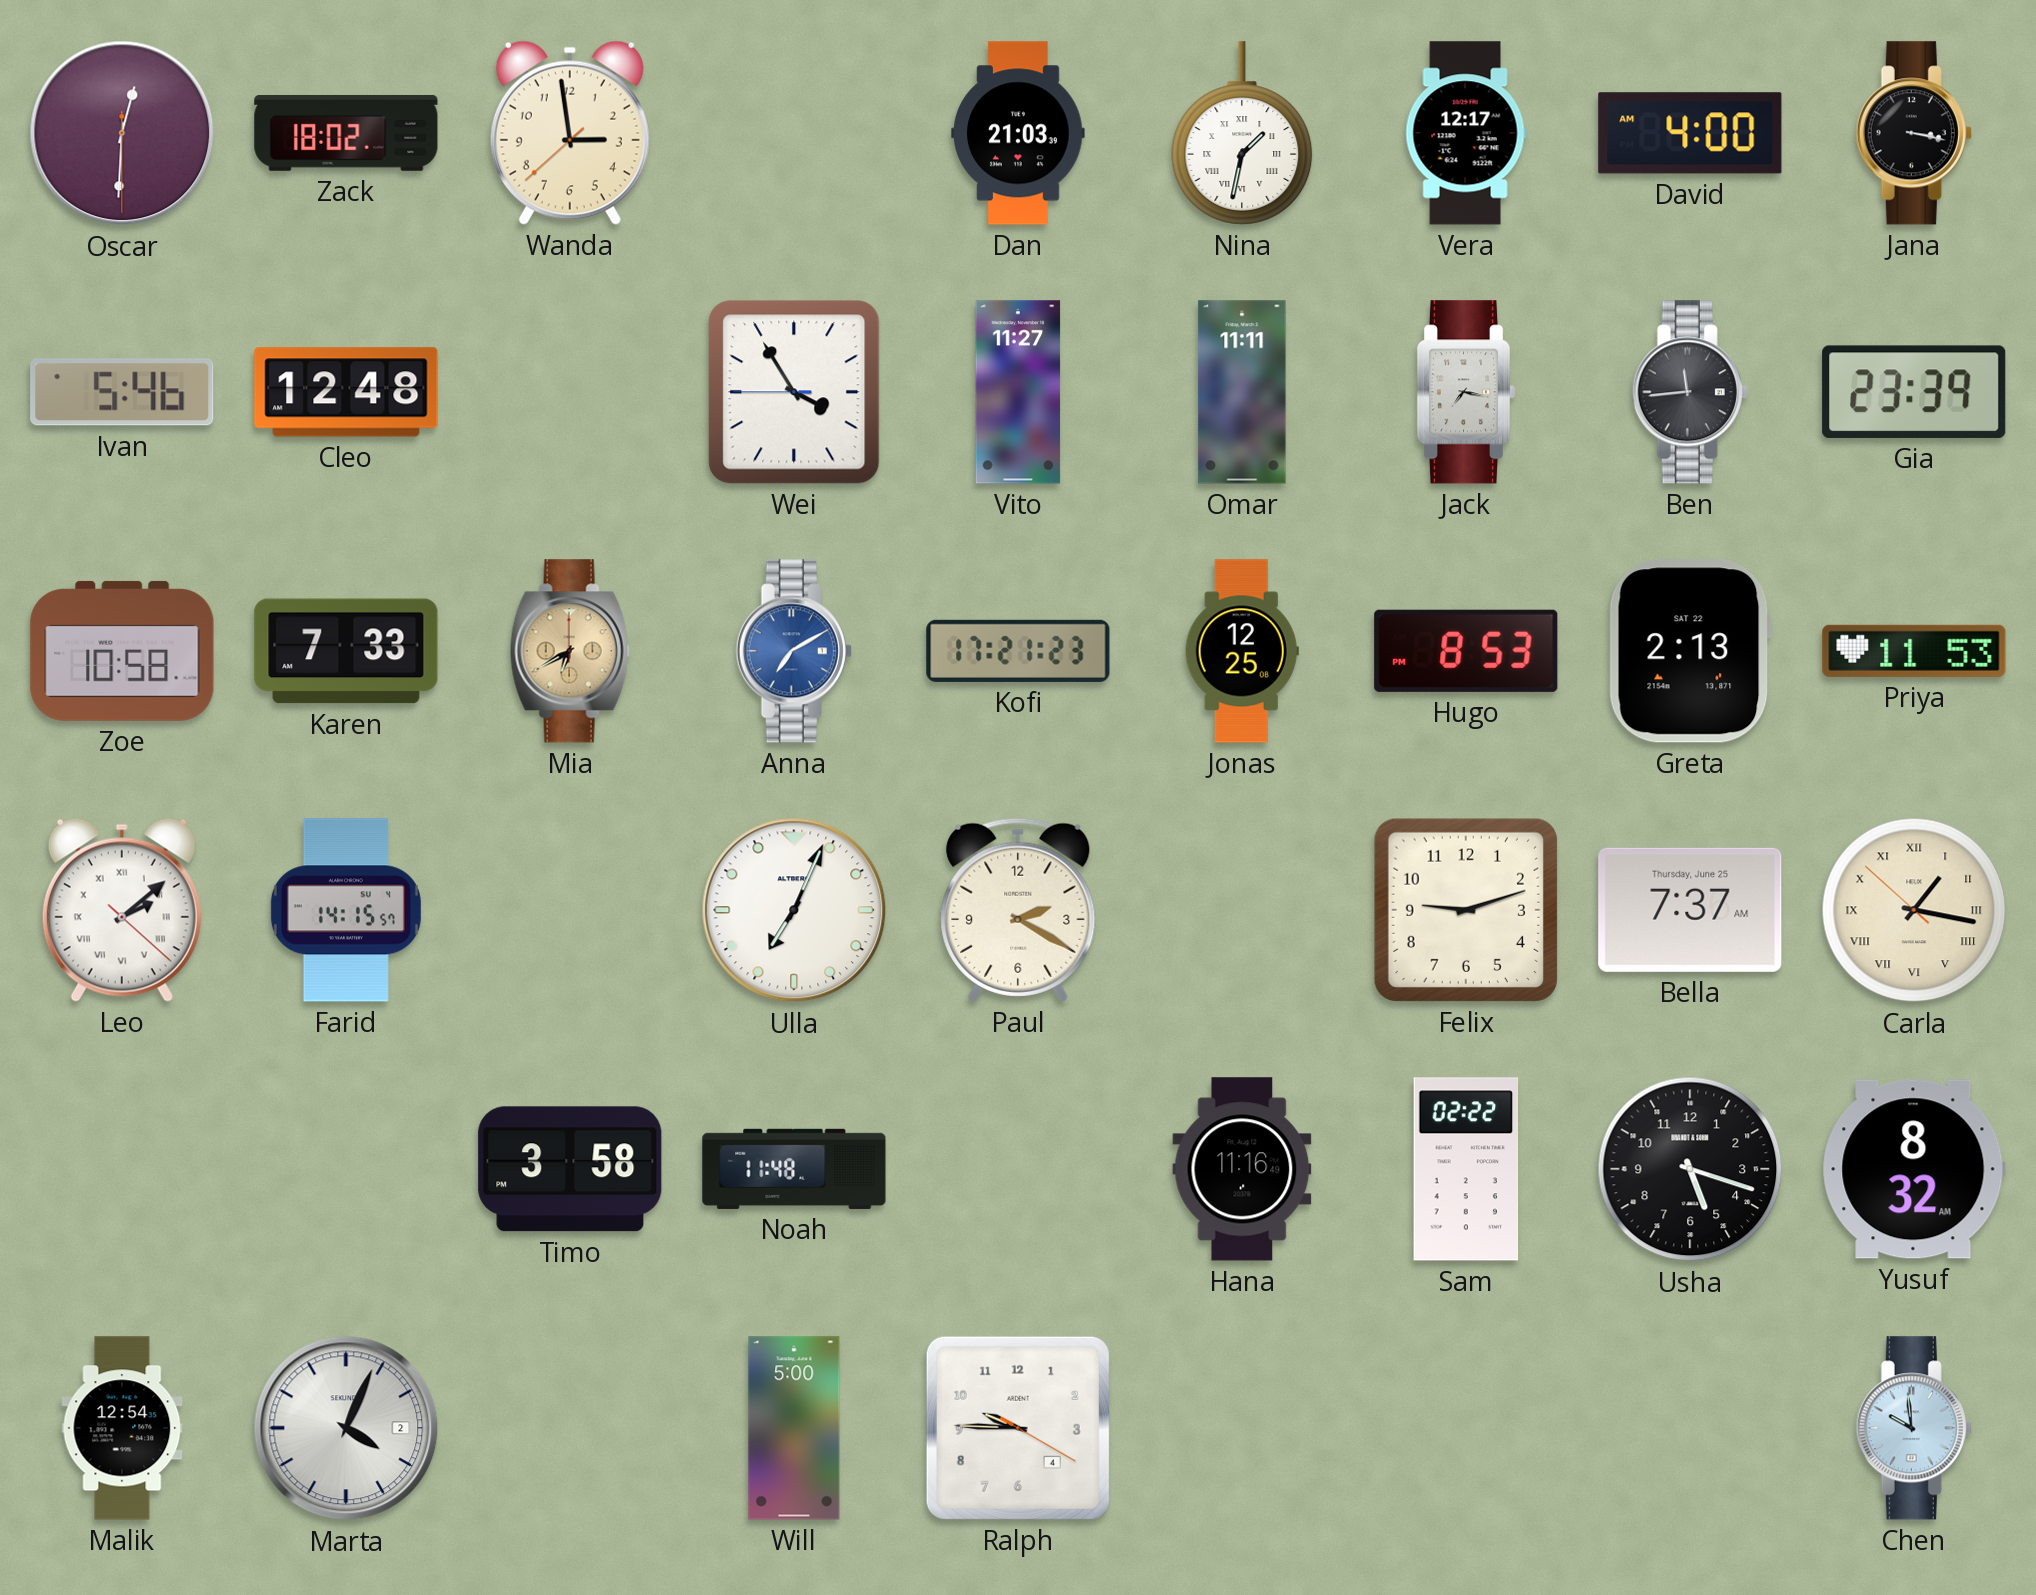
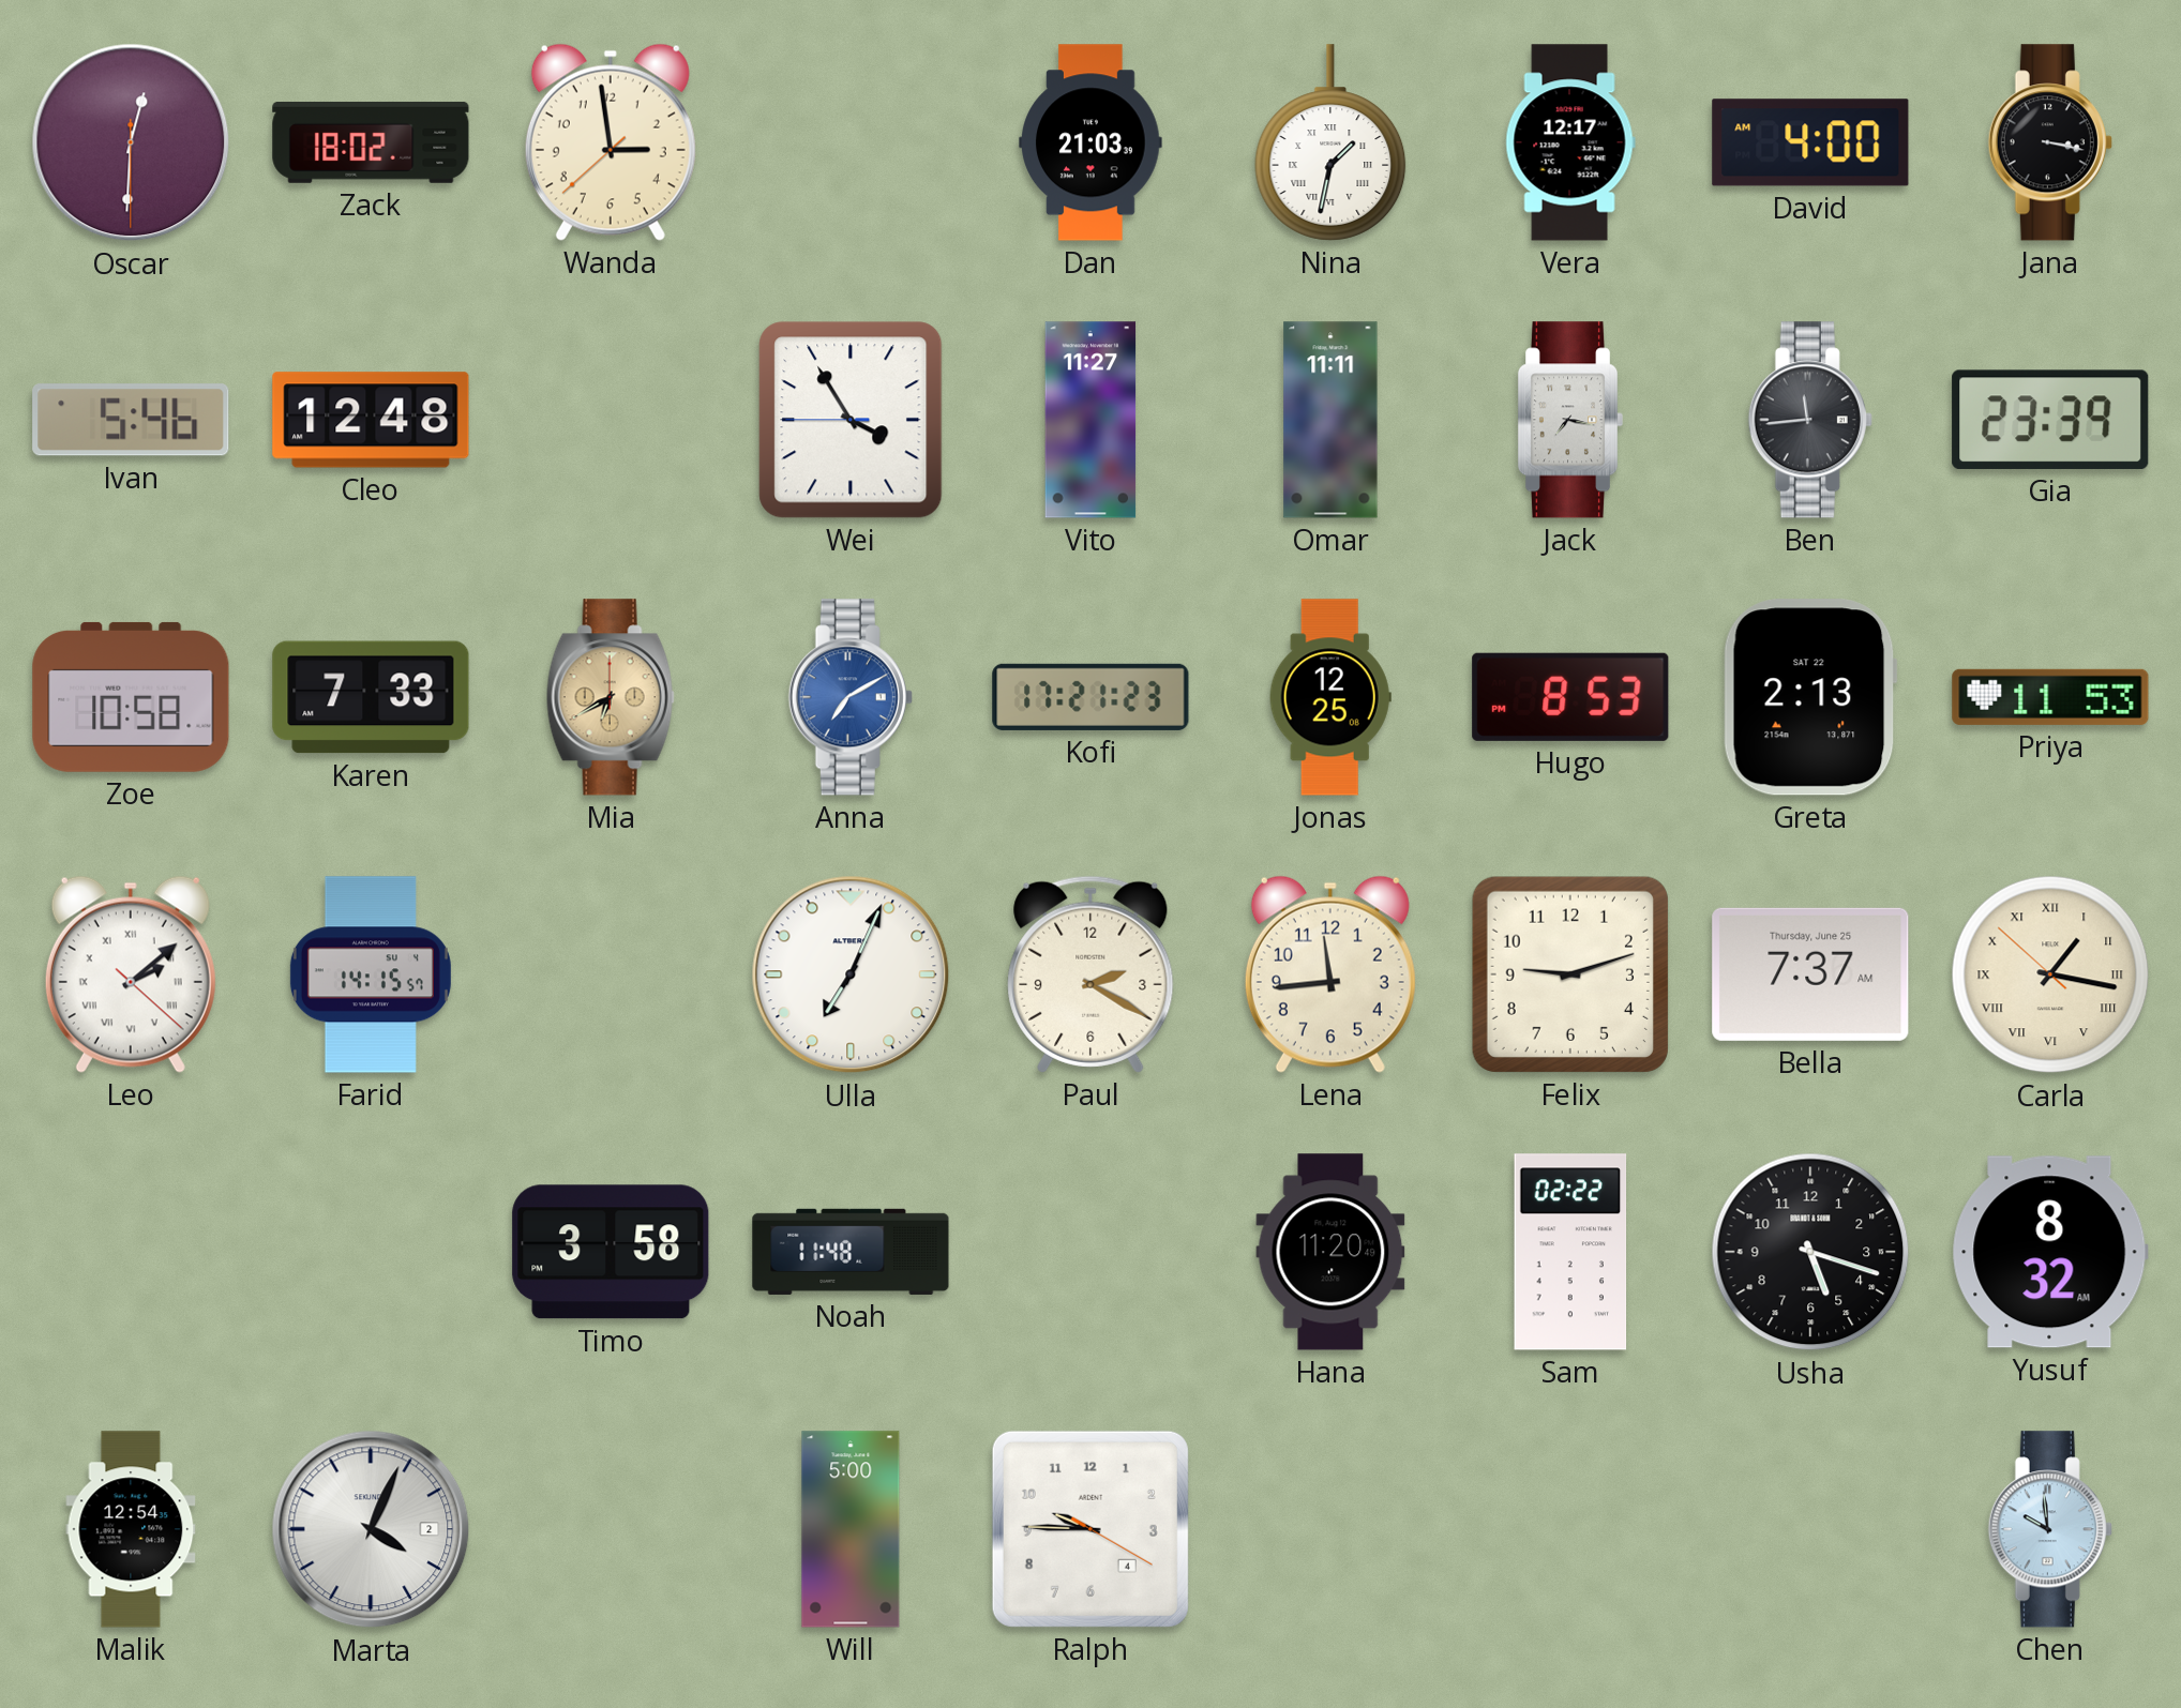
Lena: none -> 11:44
Hana: 11:16 -> 11:20
